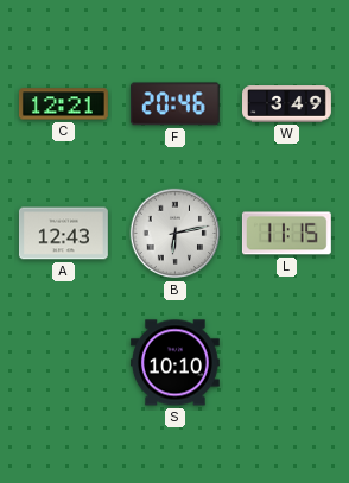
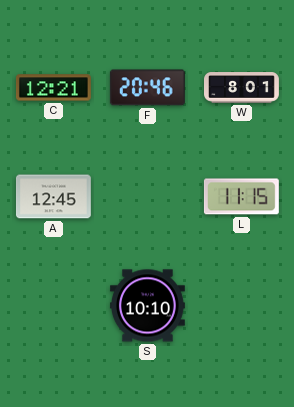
W: 3:49 -> 8:01
A: 12:43 -> 12:45
B: 6:13 -> none
